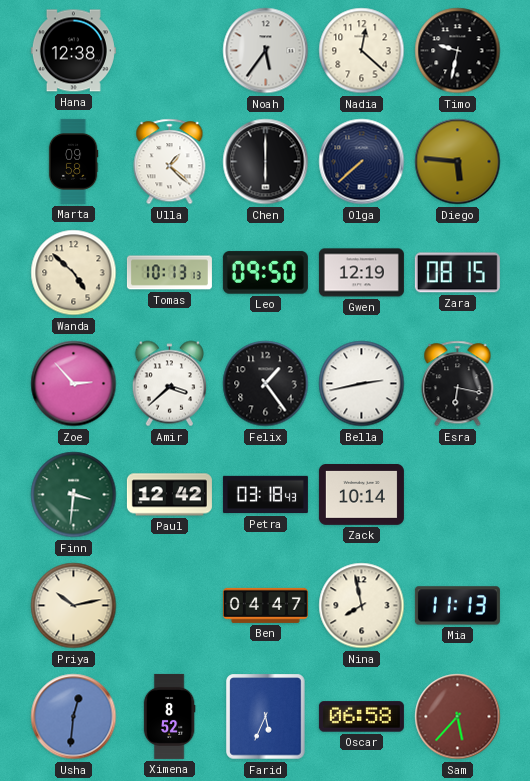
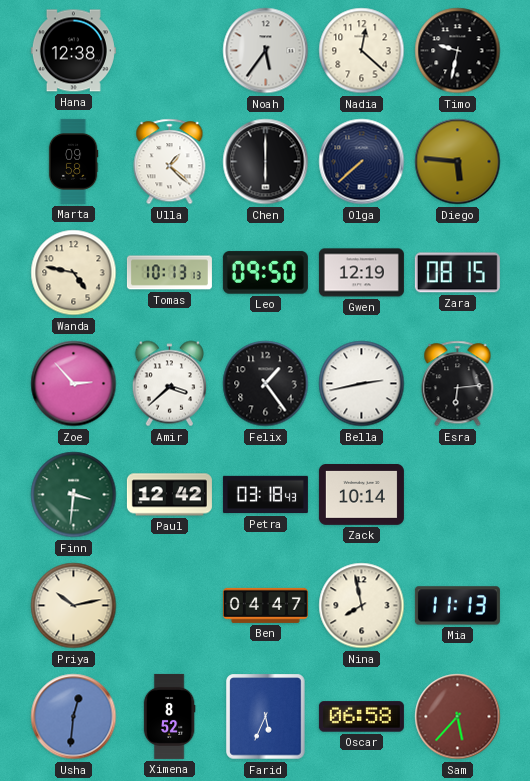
Wanda: 4:52 -> 4:47
Esra: 6:17 -> 6:14
